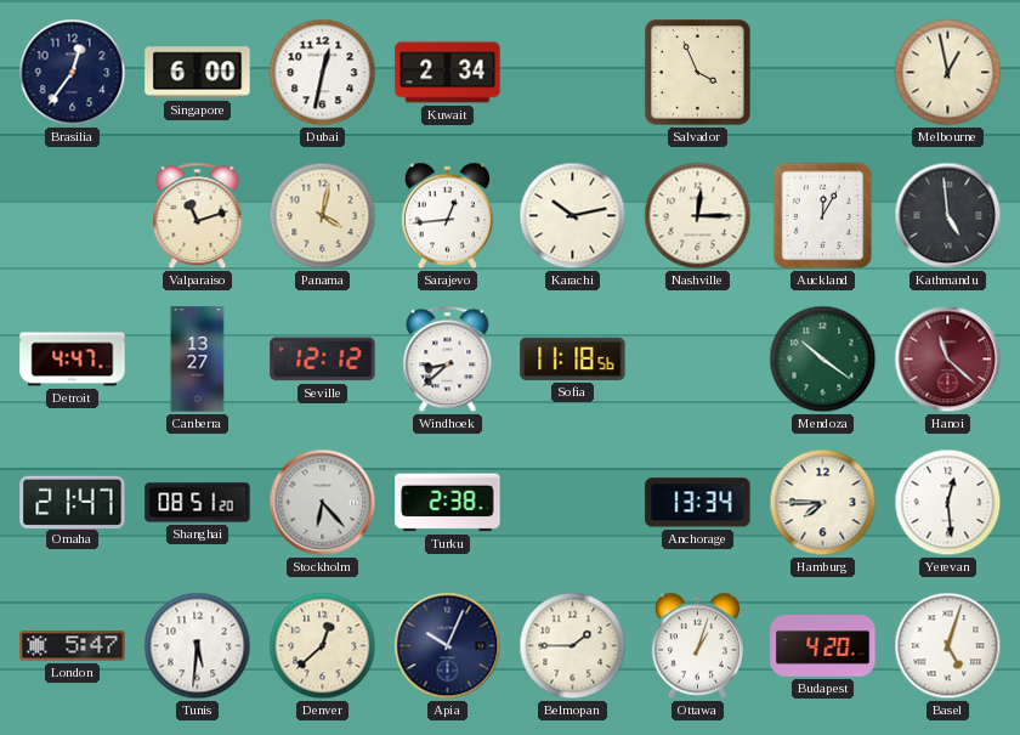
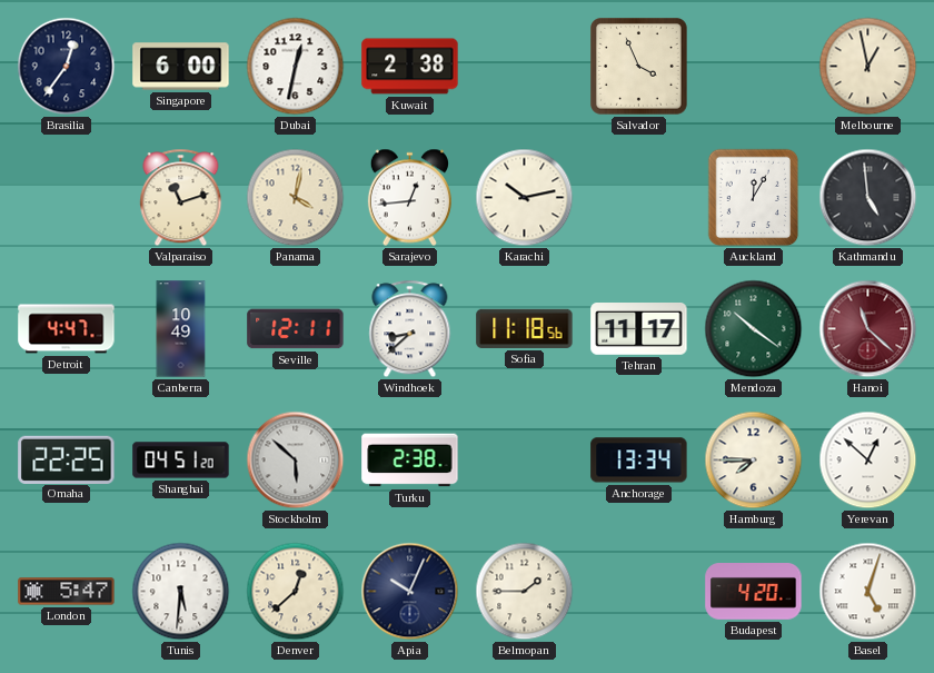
Kuwait: 2:34 -> 2:38
Nashville: 12:15 -> none
Canberra: 13:27 -> 10:49
Seville: 12:12 -> 12:11
Tehran: none -> 11:17
Omaha: 21:47 -> 22:25
Shanghai: 08:51 -> 04:51
Stockholm: 6:23 -> 5:52
Yerevan: 12:29 -> 12:52
Ottawa: 1:03 -> none
